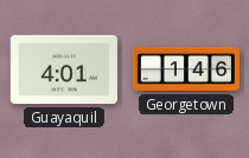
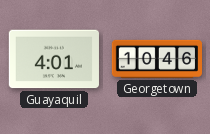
Georgetown: 1:46 -> 10:46
